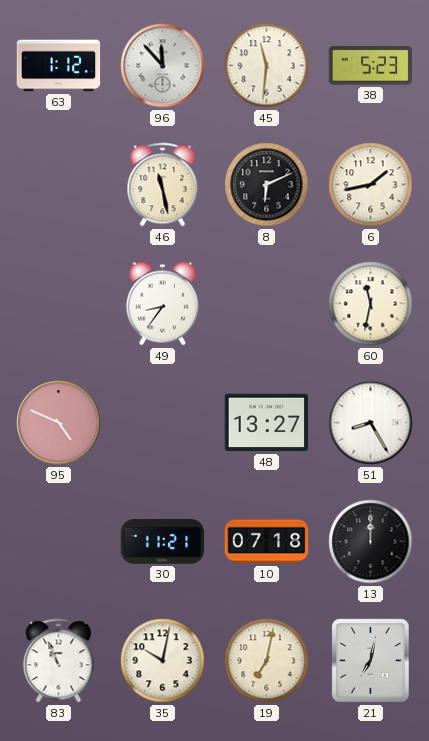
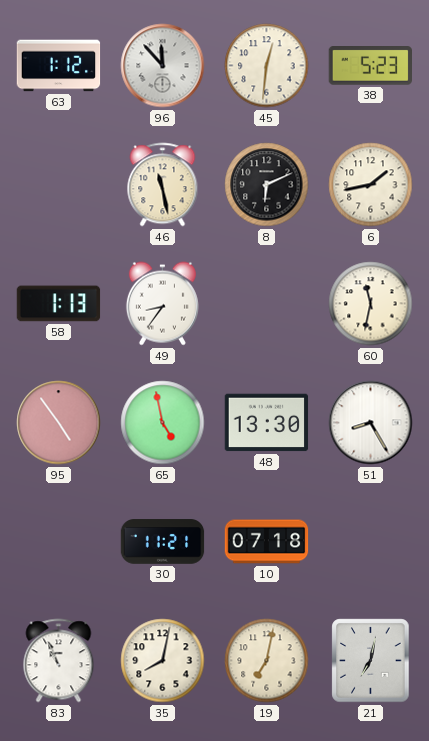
45: 11:31 -> 12:31
58: none -> 1:13
95: 4:49 -> 4:54
65: none -> 4:58
48: 13:27 -> 13:30
13: 12:00 -> none
35: 10:02 -> 8:02
